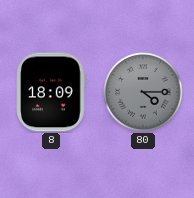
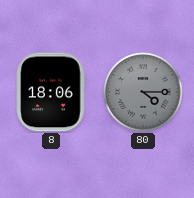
8: 18:09 -> 18:06
